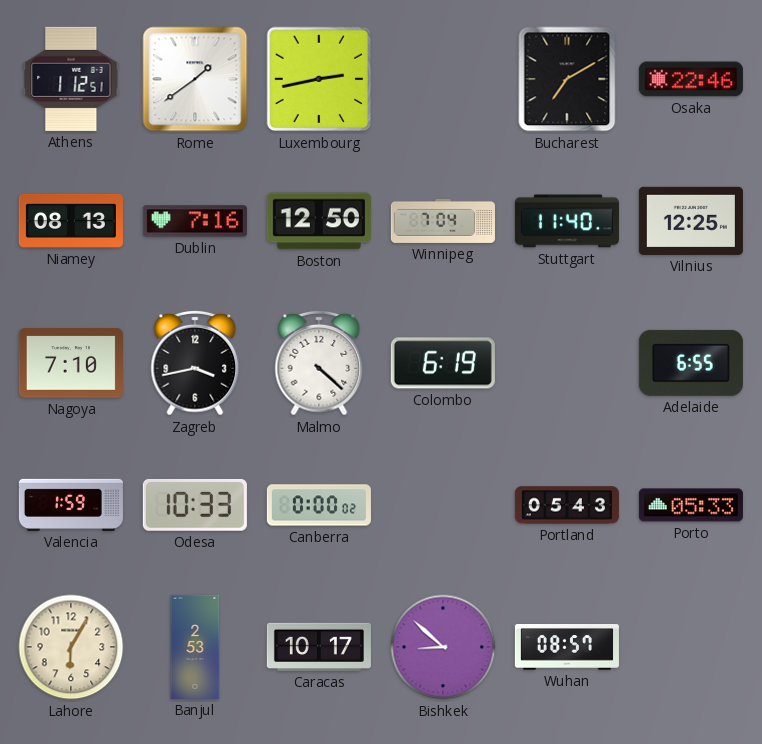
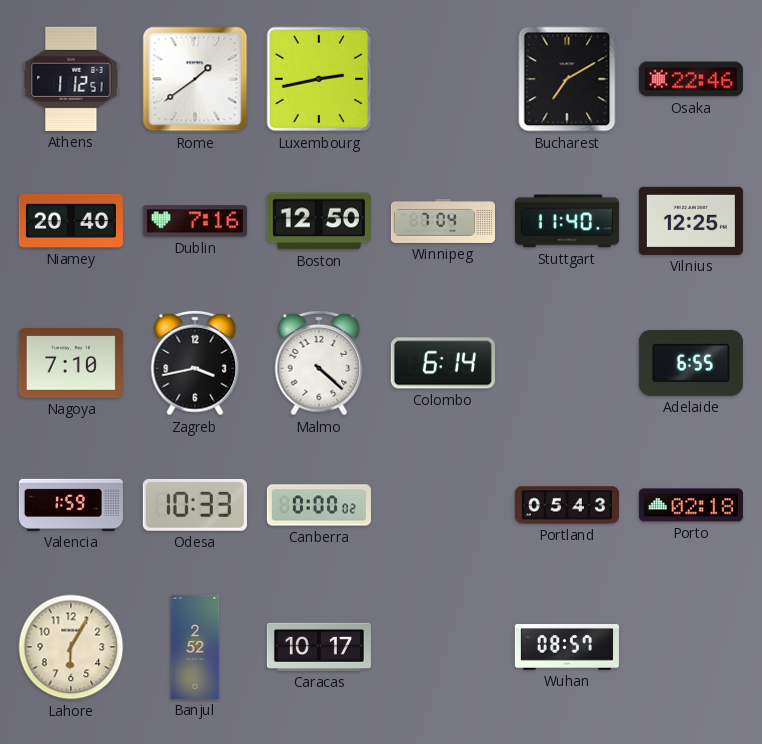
Niamey: 08:13 -> 20:40
Colombo: 6:19 -> 6:14
Porto: 05:33 -> 02:18
Banjul: 2:53 -> 2:52
Bishkek: 8:52 -> none
